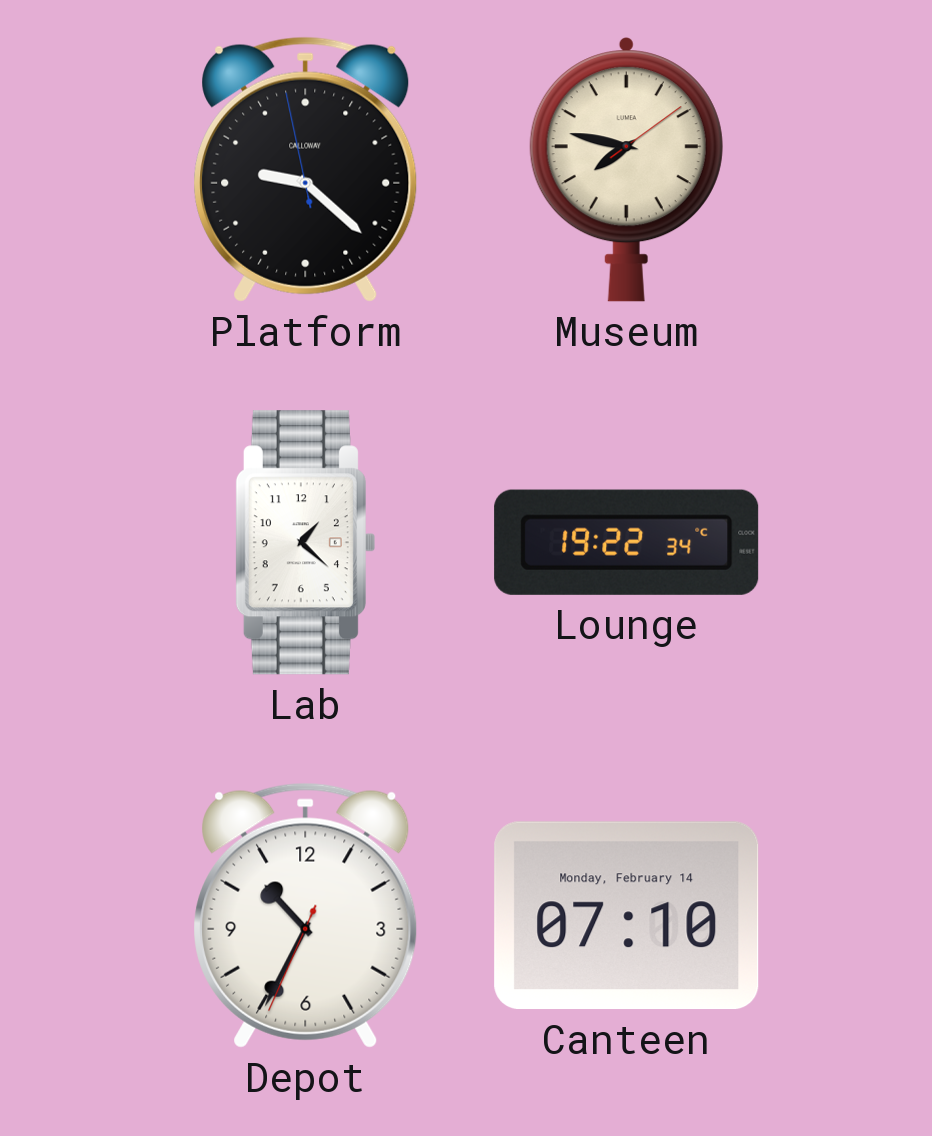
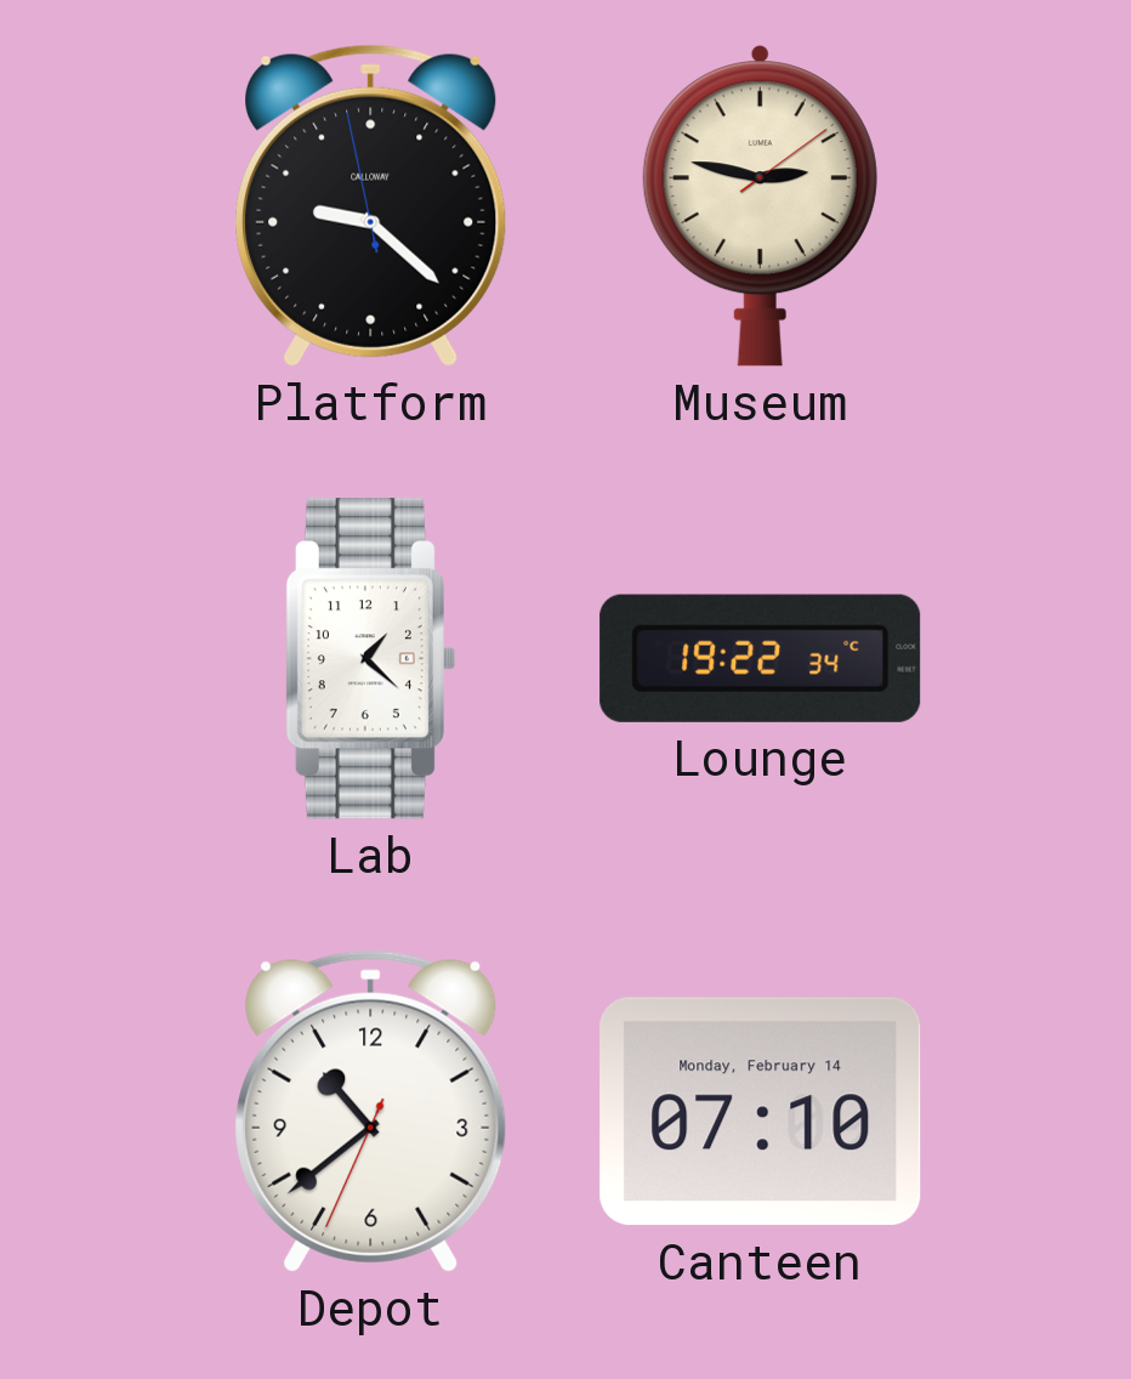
Museum: 7:47 -> 2:47
Depot: 10:34 -> 10:38
